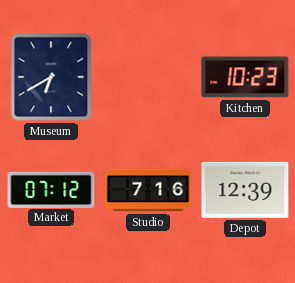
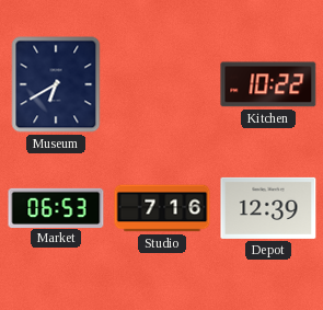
Kitchen: 10:23 -> 10:22
Market: 07:12 -> 06:53
